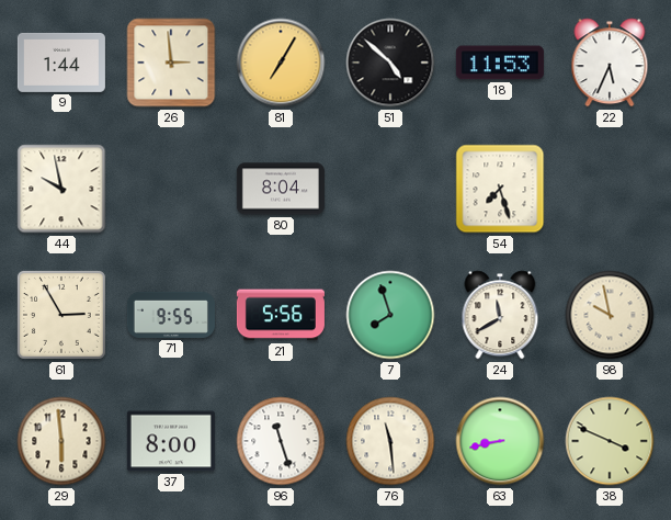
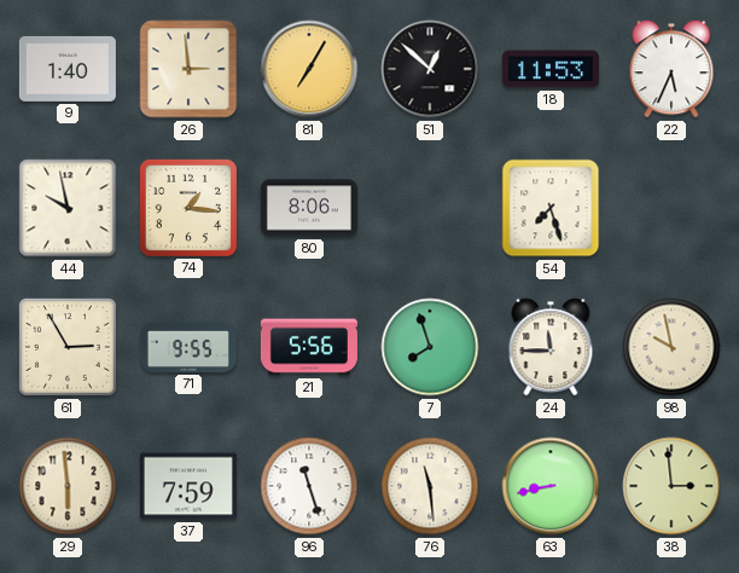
9: 1:44 -> 1:40
51: 4:52 -> 12:52
74: none -> 1:16
80: 8:04 -> 8:06
24: 11:40 -> 11:45
37: 8:00 -> 7:59
38: 3:49 -> 2:59
